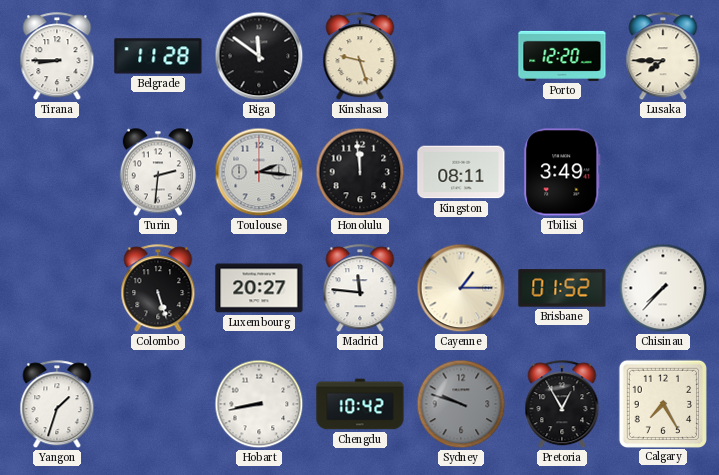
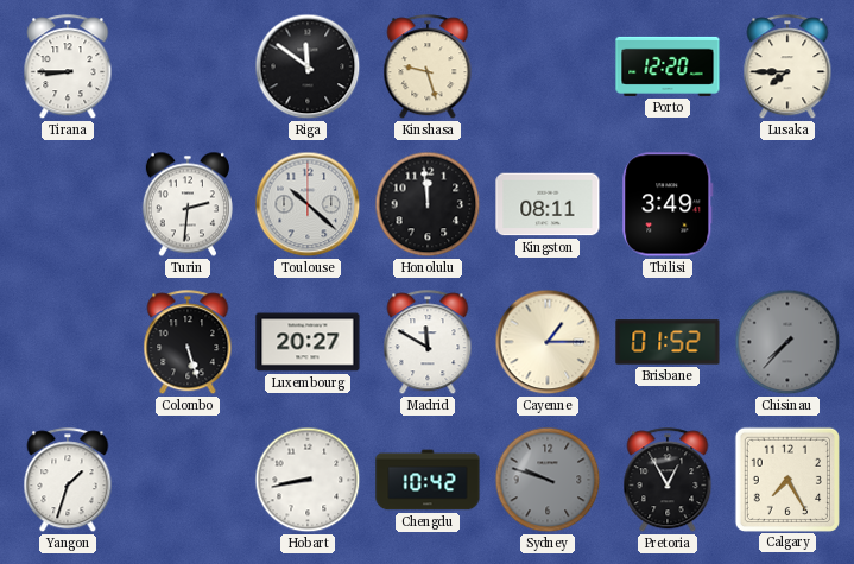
Belgrade: 11:28 -> none
Toulouse: 2:16 -> 10:22
Madrid: 11:46 -> 11:50
Chisinau dial: white -> grey
